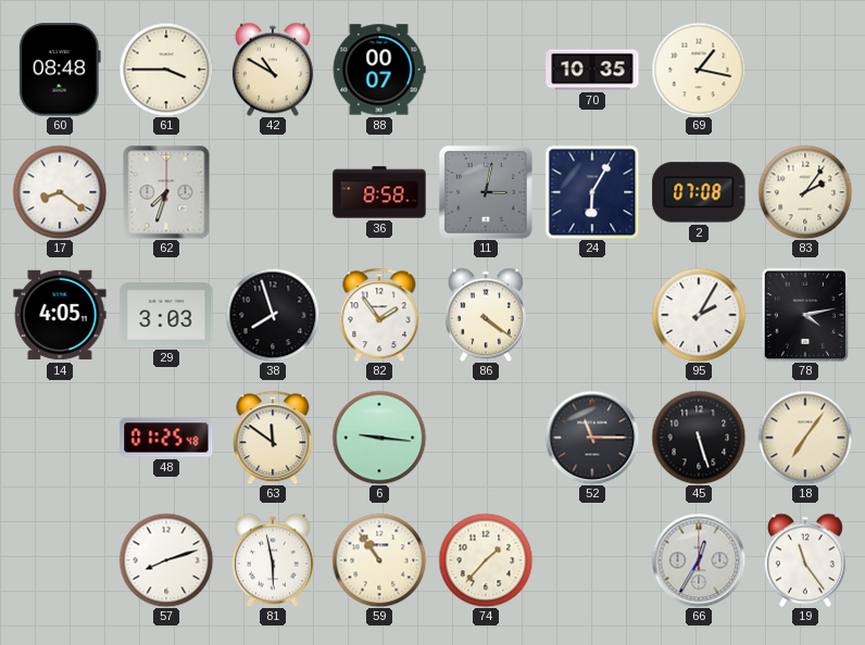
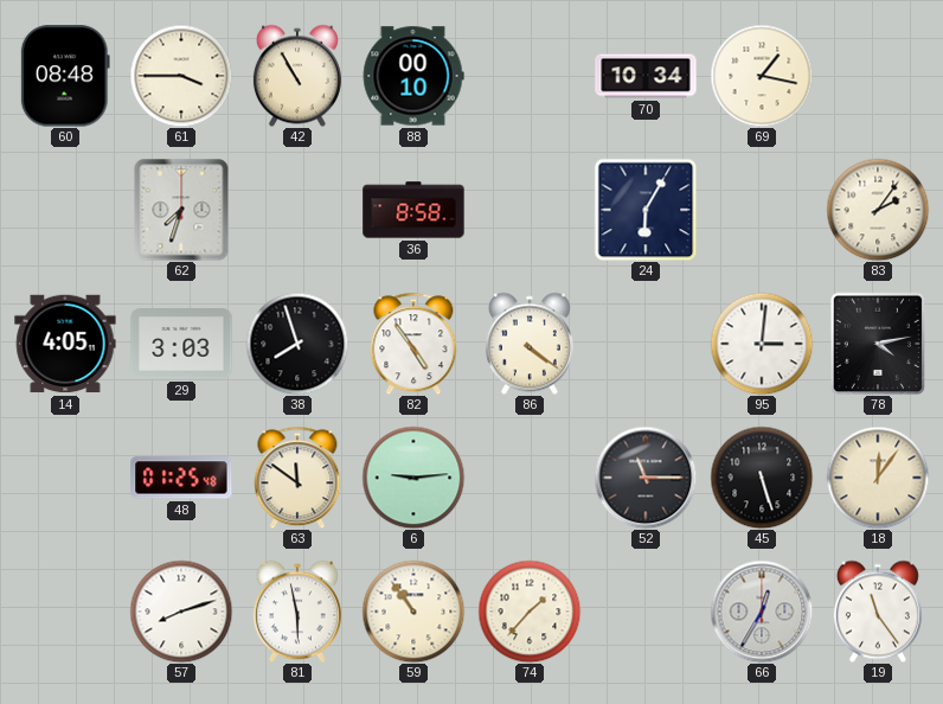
42: 10:50 -> 10:55
88: 00:07 -> 00:10
70: 10:35 -> 10:34
17: 8:21 -> none
11: 3:02 -> none
2: 07:08 -> none
82: 1:54 -> 4:54
95: 2:05 -> 3:01
6: 9:16 -> 9:14
18: 7:06 -> 12:06
